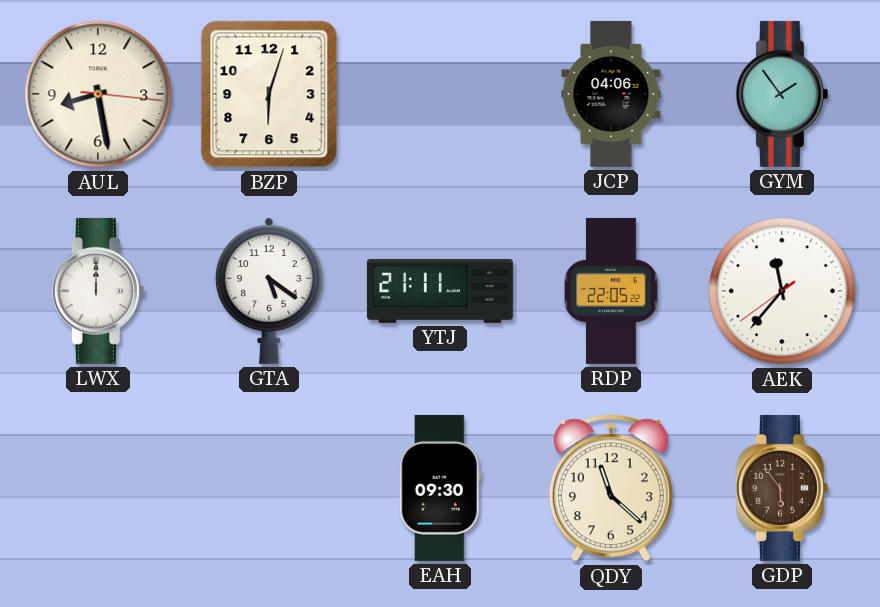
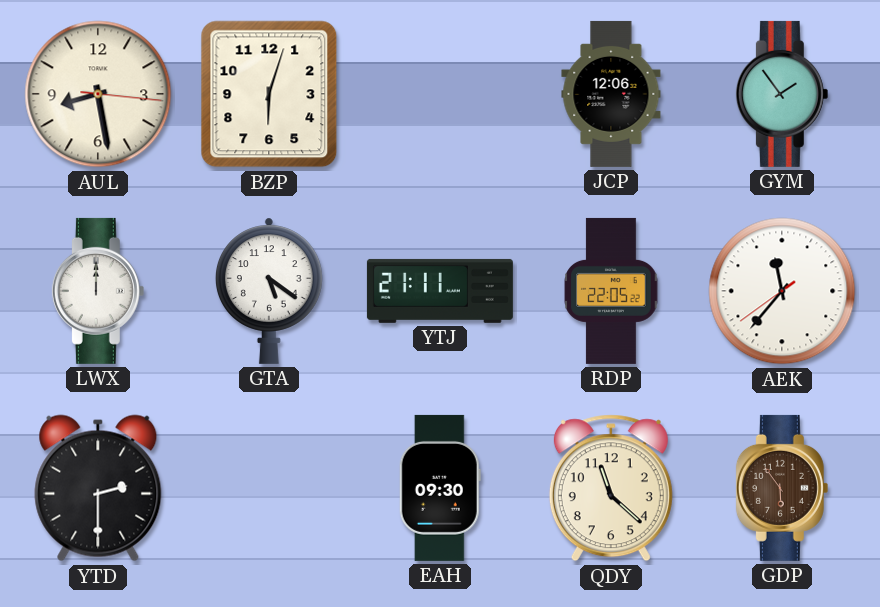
JCP: 04:06 -> 12:06
YTD: none -> 2:30
